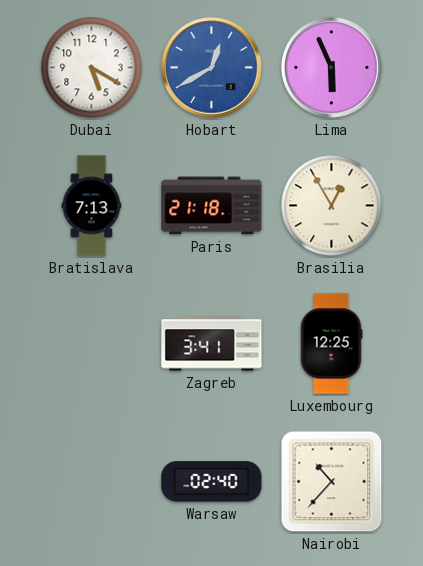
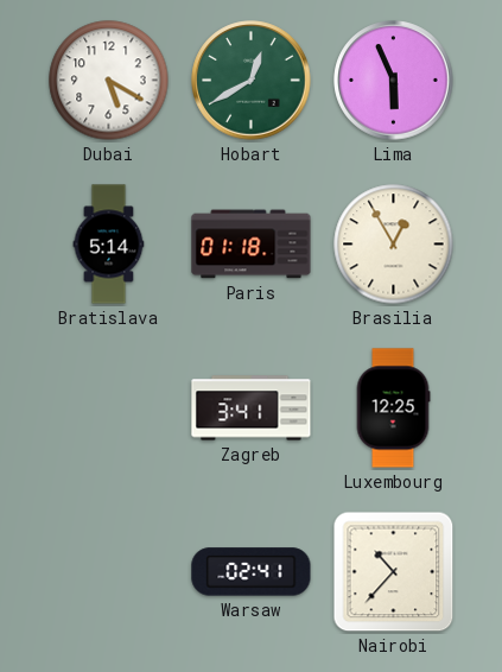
Hobart dial: blue -> green
Bratislava: 7:13 -> 5:14
Paris: 21:18 -> 01:18
Warsaw: 02:40 -> 02:41
